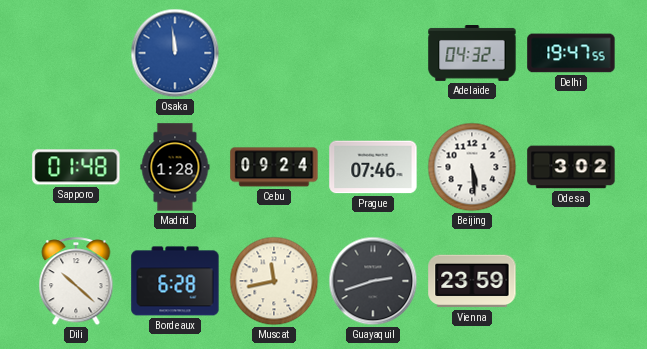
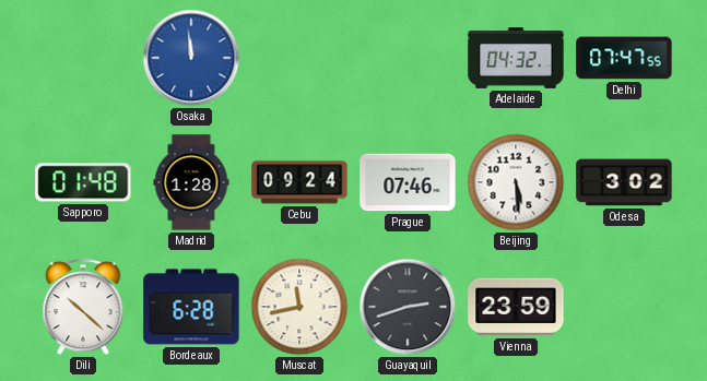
Delhi: 19:47 -> 07:47
